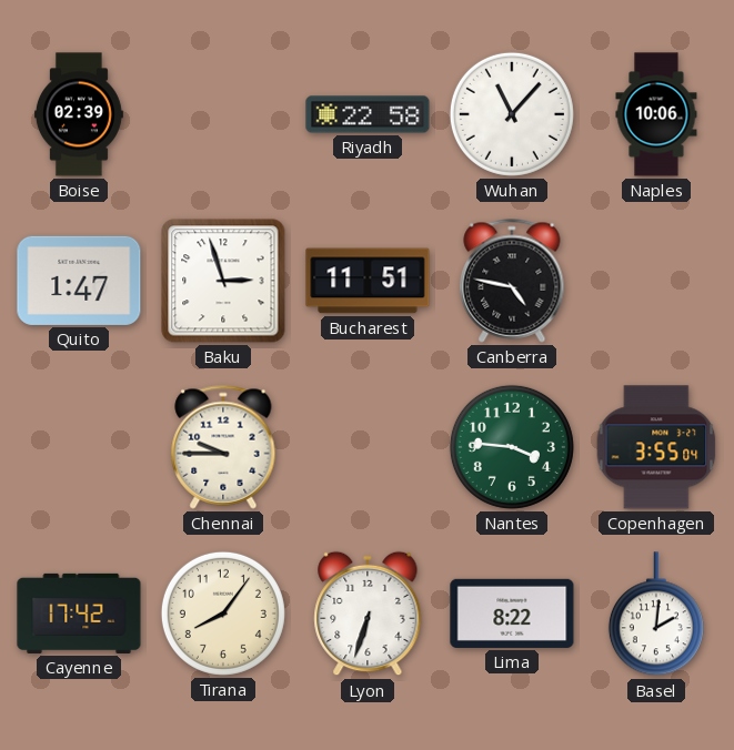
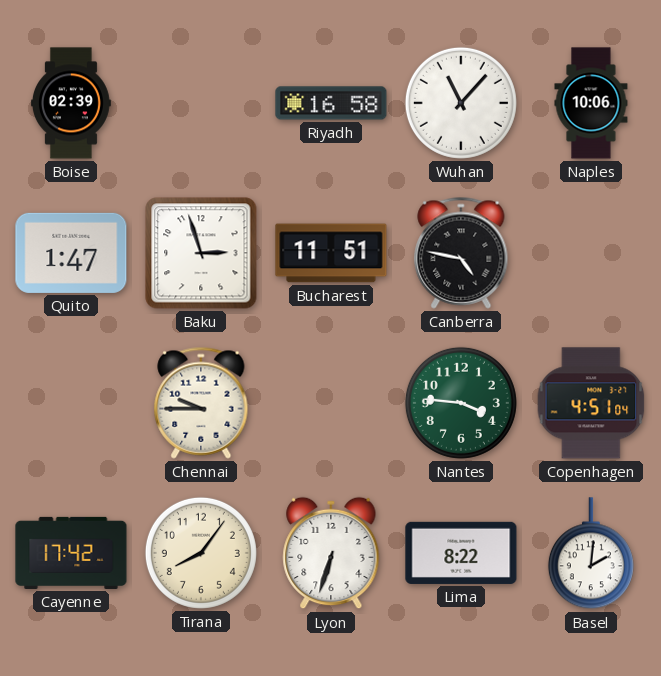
Riyadh: 22:58 -> 16:58
Copenhagen: 3:55 -> 4:51
